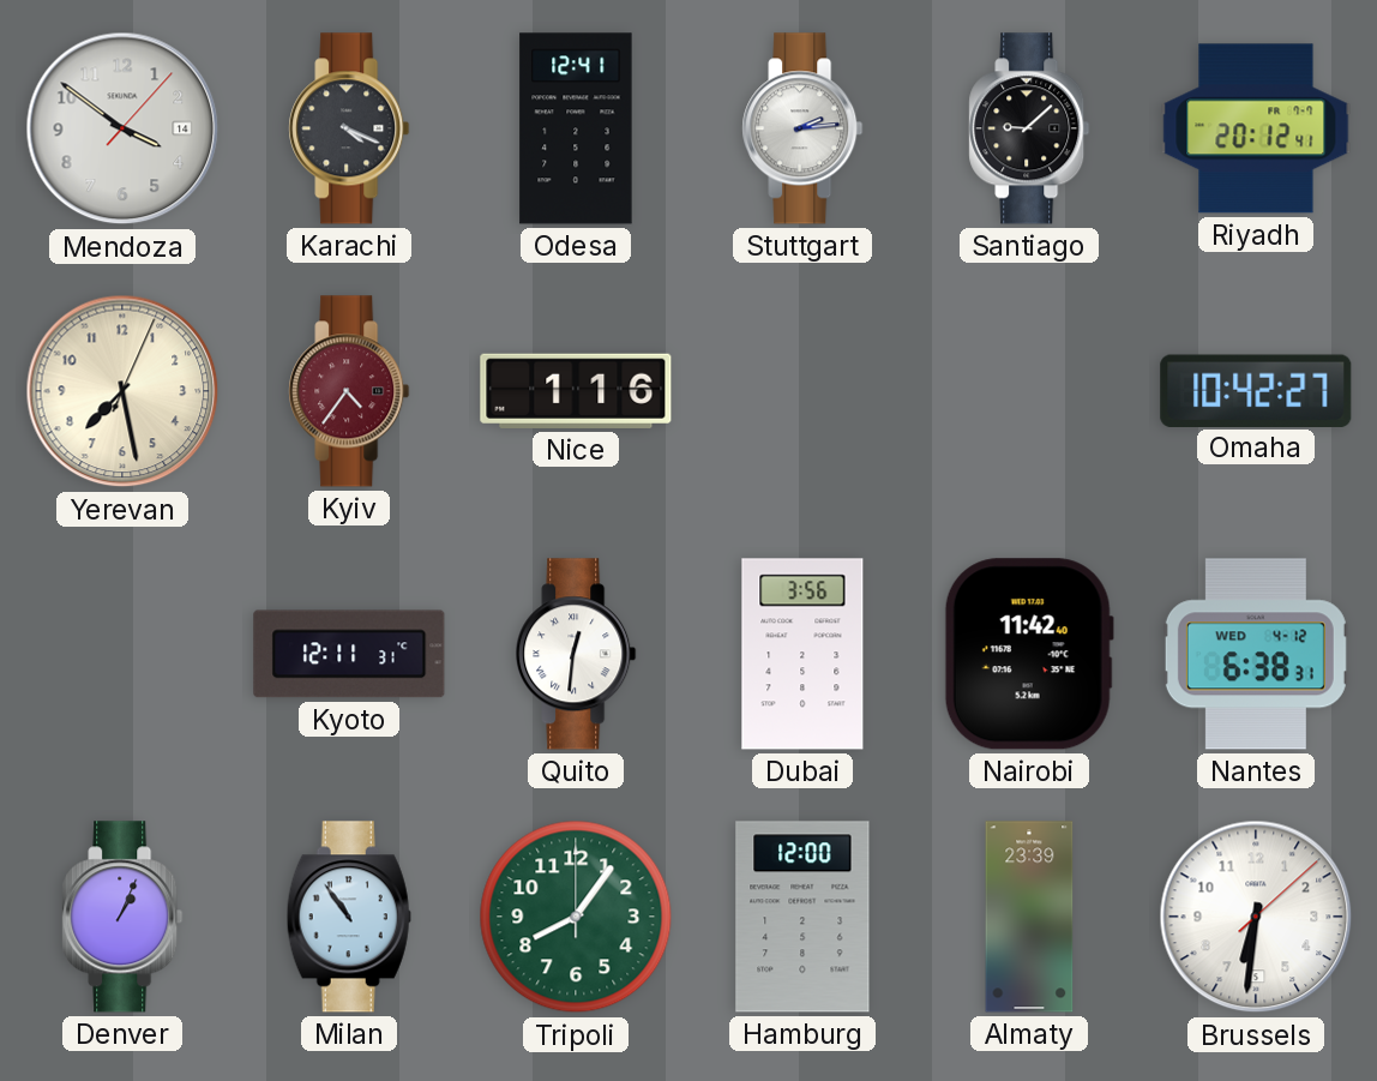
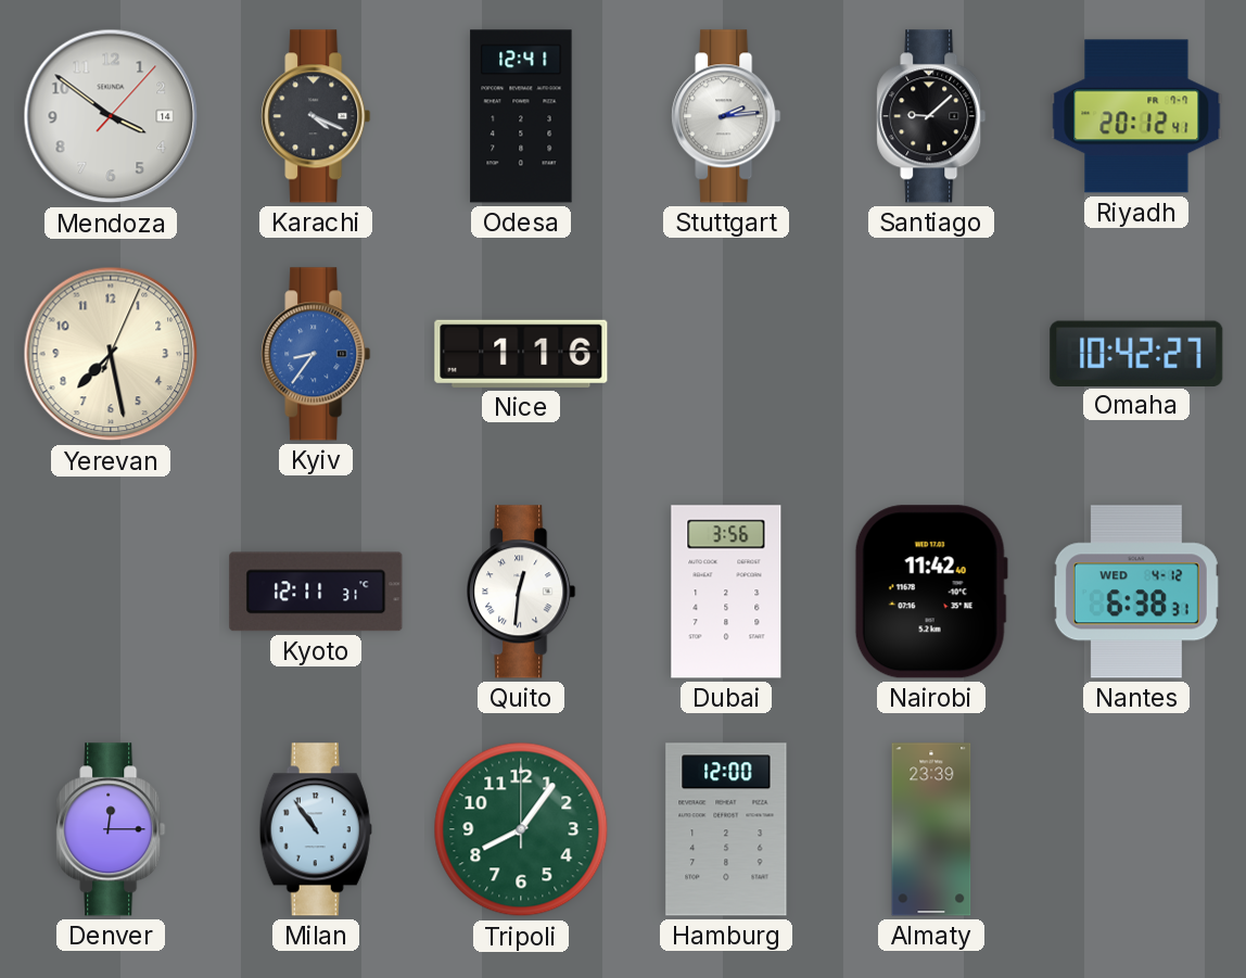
Kyiv: 4:36 -> 8:36
Kyiv dial: burgundy -> blue
Denver: 1:04 -> 12:15
Brussels: 6:31 -> none
